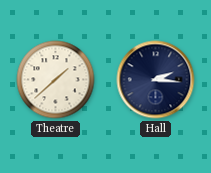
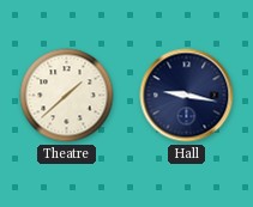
Hall: 2:16 -> 9:17
